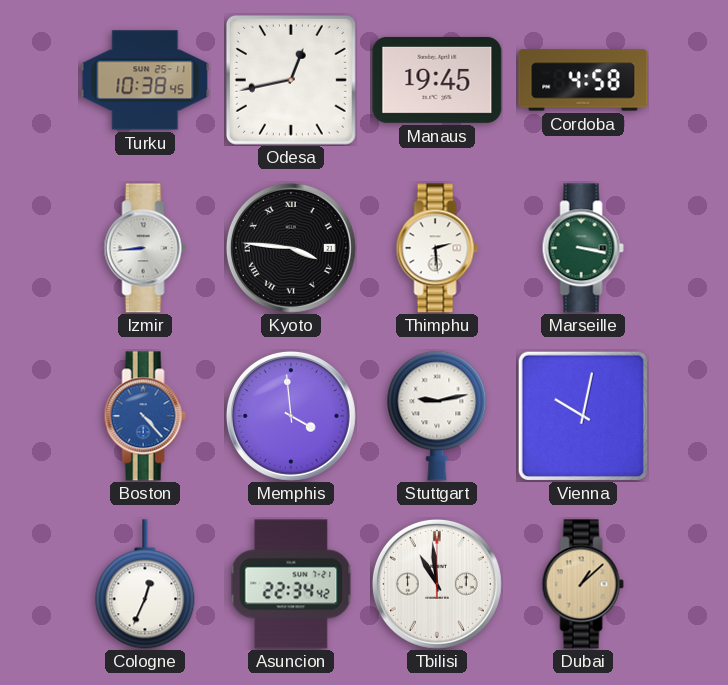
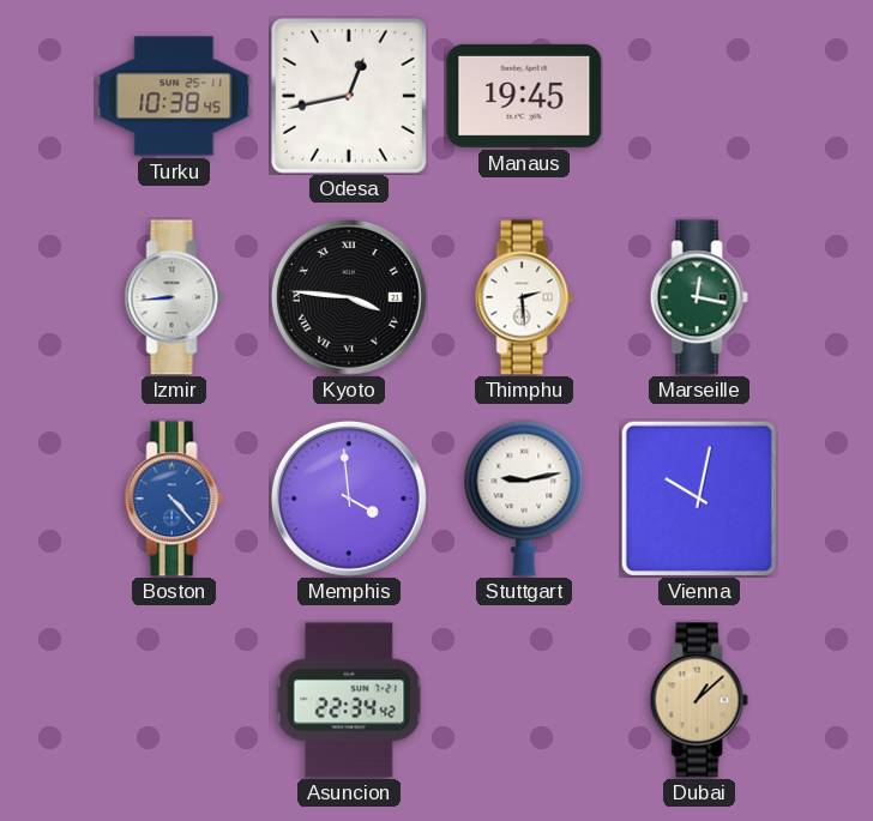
Cordoba: 4:58 -> none
Marseille: 3:17 -> 12:17
Cologne: 12:34 -> none
Tbilisi: 10:59 -> none
